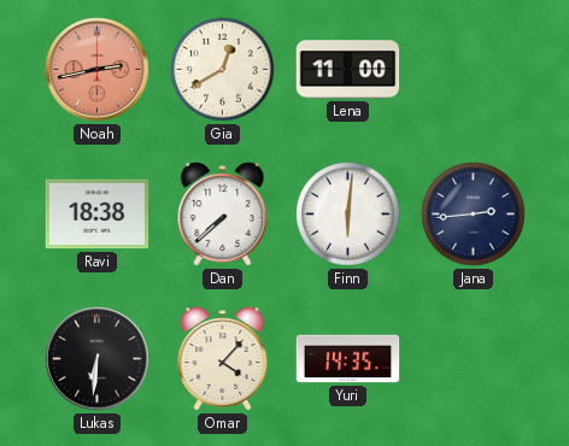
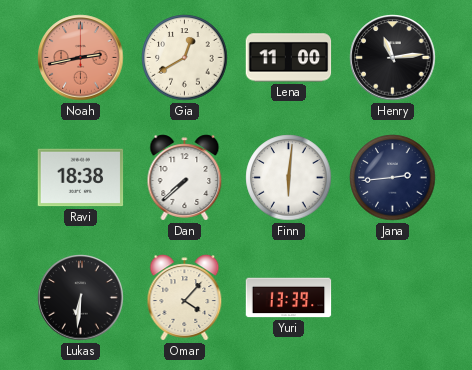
Henry: none -> 11:14
Yuri: 14:35 -> 13:39
